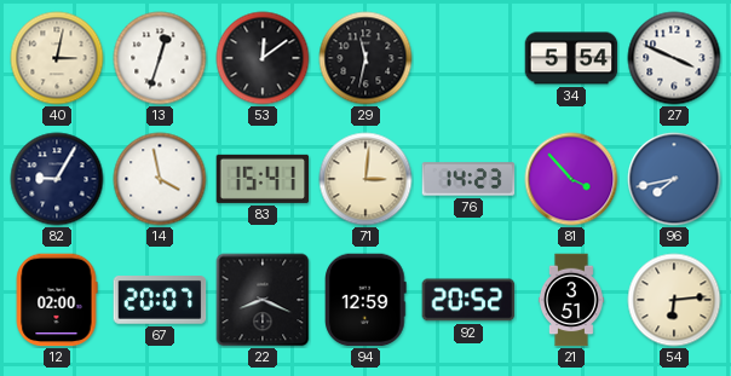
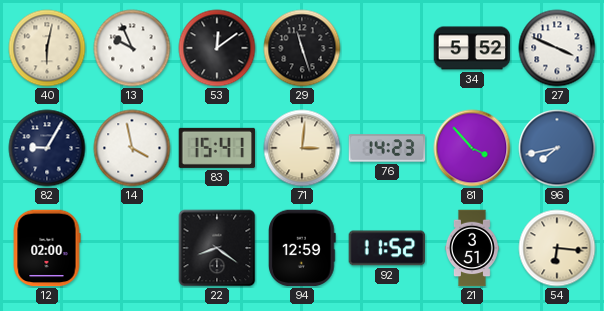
40: 3:02 -> 6:02
13: 12:33 -> 9:56
29: 11:32 -> 11:27
34: 5:54 -> 5:52
67: 20:07 -> none
22: 8:19 -> 8:21
92: 20:52 -> 11:52
54: 6:14 -> 6:16
